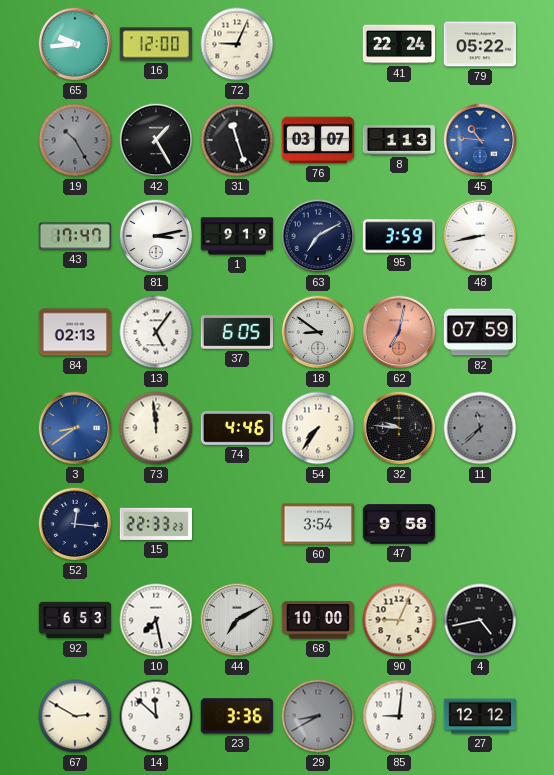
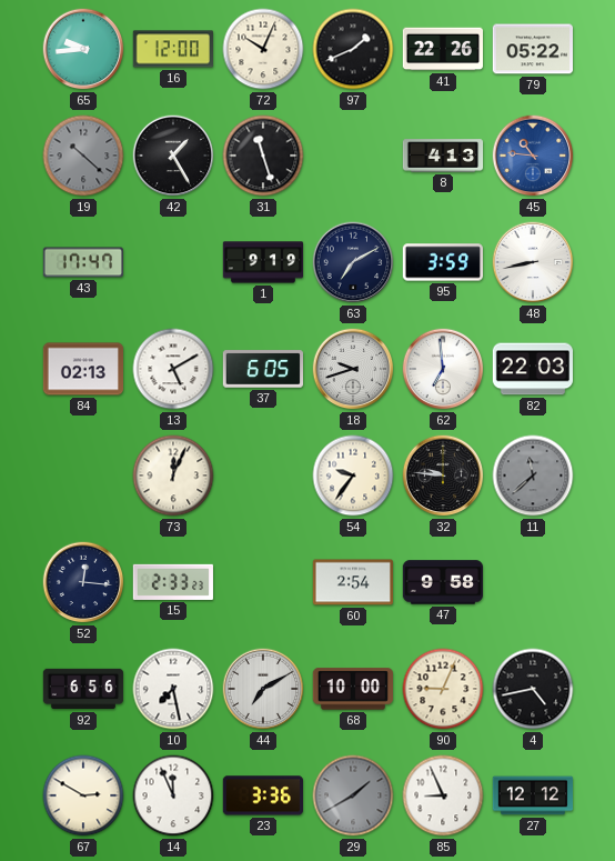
72: 9:04 -> 10:04
97: none -> 1:41
41: 22:24 -> 22:26
19: 10:25 -> 10:22
76: 03:07 -> none
8: 1:13 -> 4:13
81: 3:13 -> none
13: 5:06 -> 5:10
18: 8:51 -> 9:42
62: 7:02 -> 6:59
62 dial: salmon -> white
82: 07:59 -> 22:03
3: 8:39 -> none
73: 11:59 -> 12:04
74: 4:46 -> none
54: 7:36 -> 9:36
15: 22:33 -> 2:33
60: 3:54 -> 2:54
92: 6:53 -> 6:56
14: 11:52 -> 11:56
29: 8:40 -> 1:40
85: 9:01 -> 8:56
